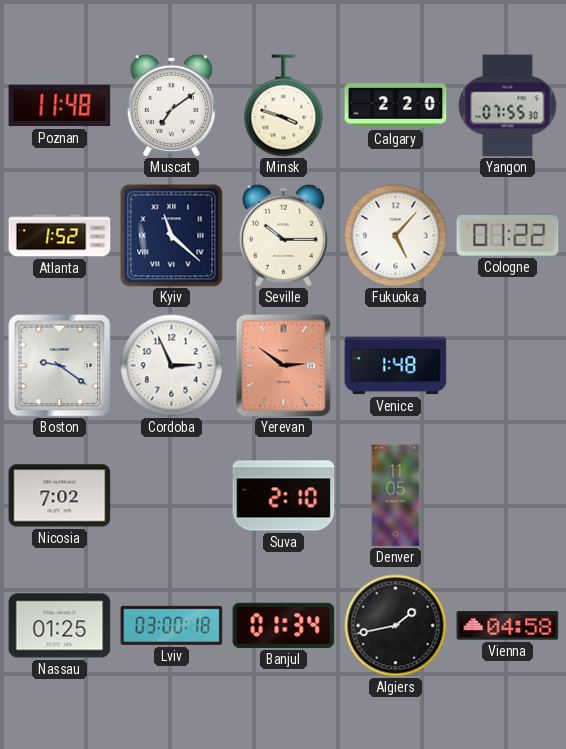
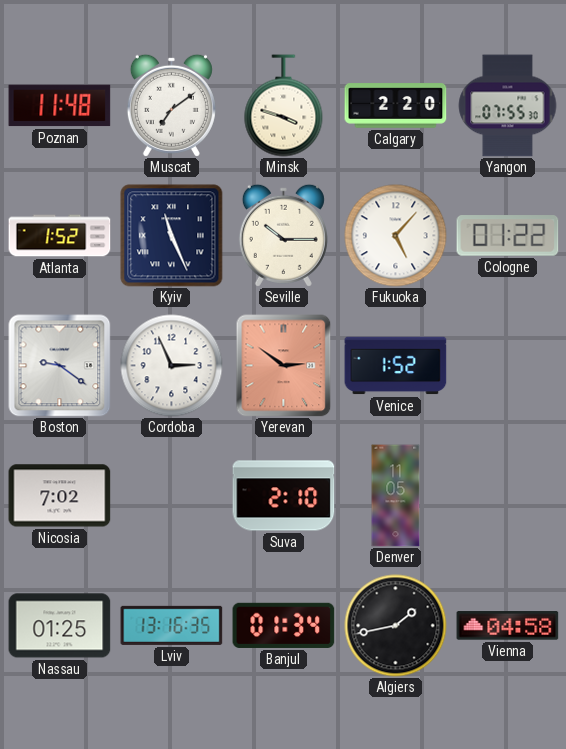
Kyiv: 11:22 -> 11:26
Venice: 1:48 -> 1:52
Lviv: 03:00 -> 13:16
